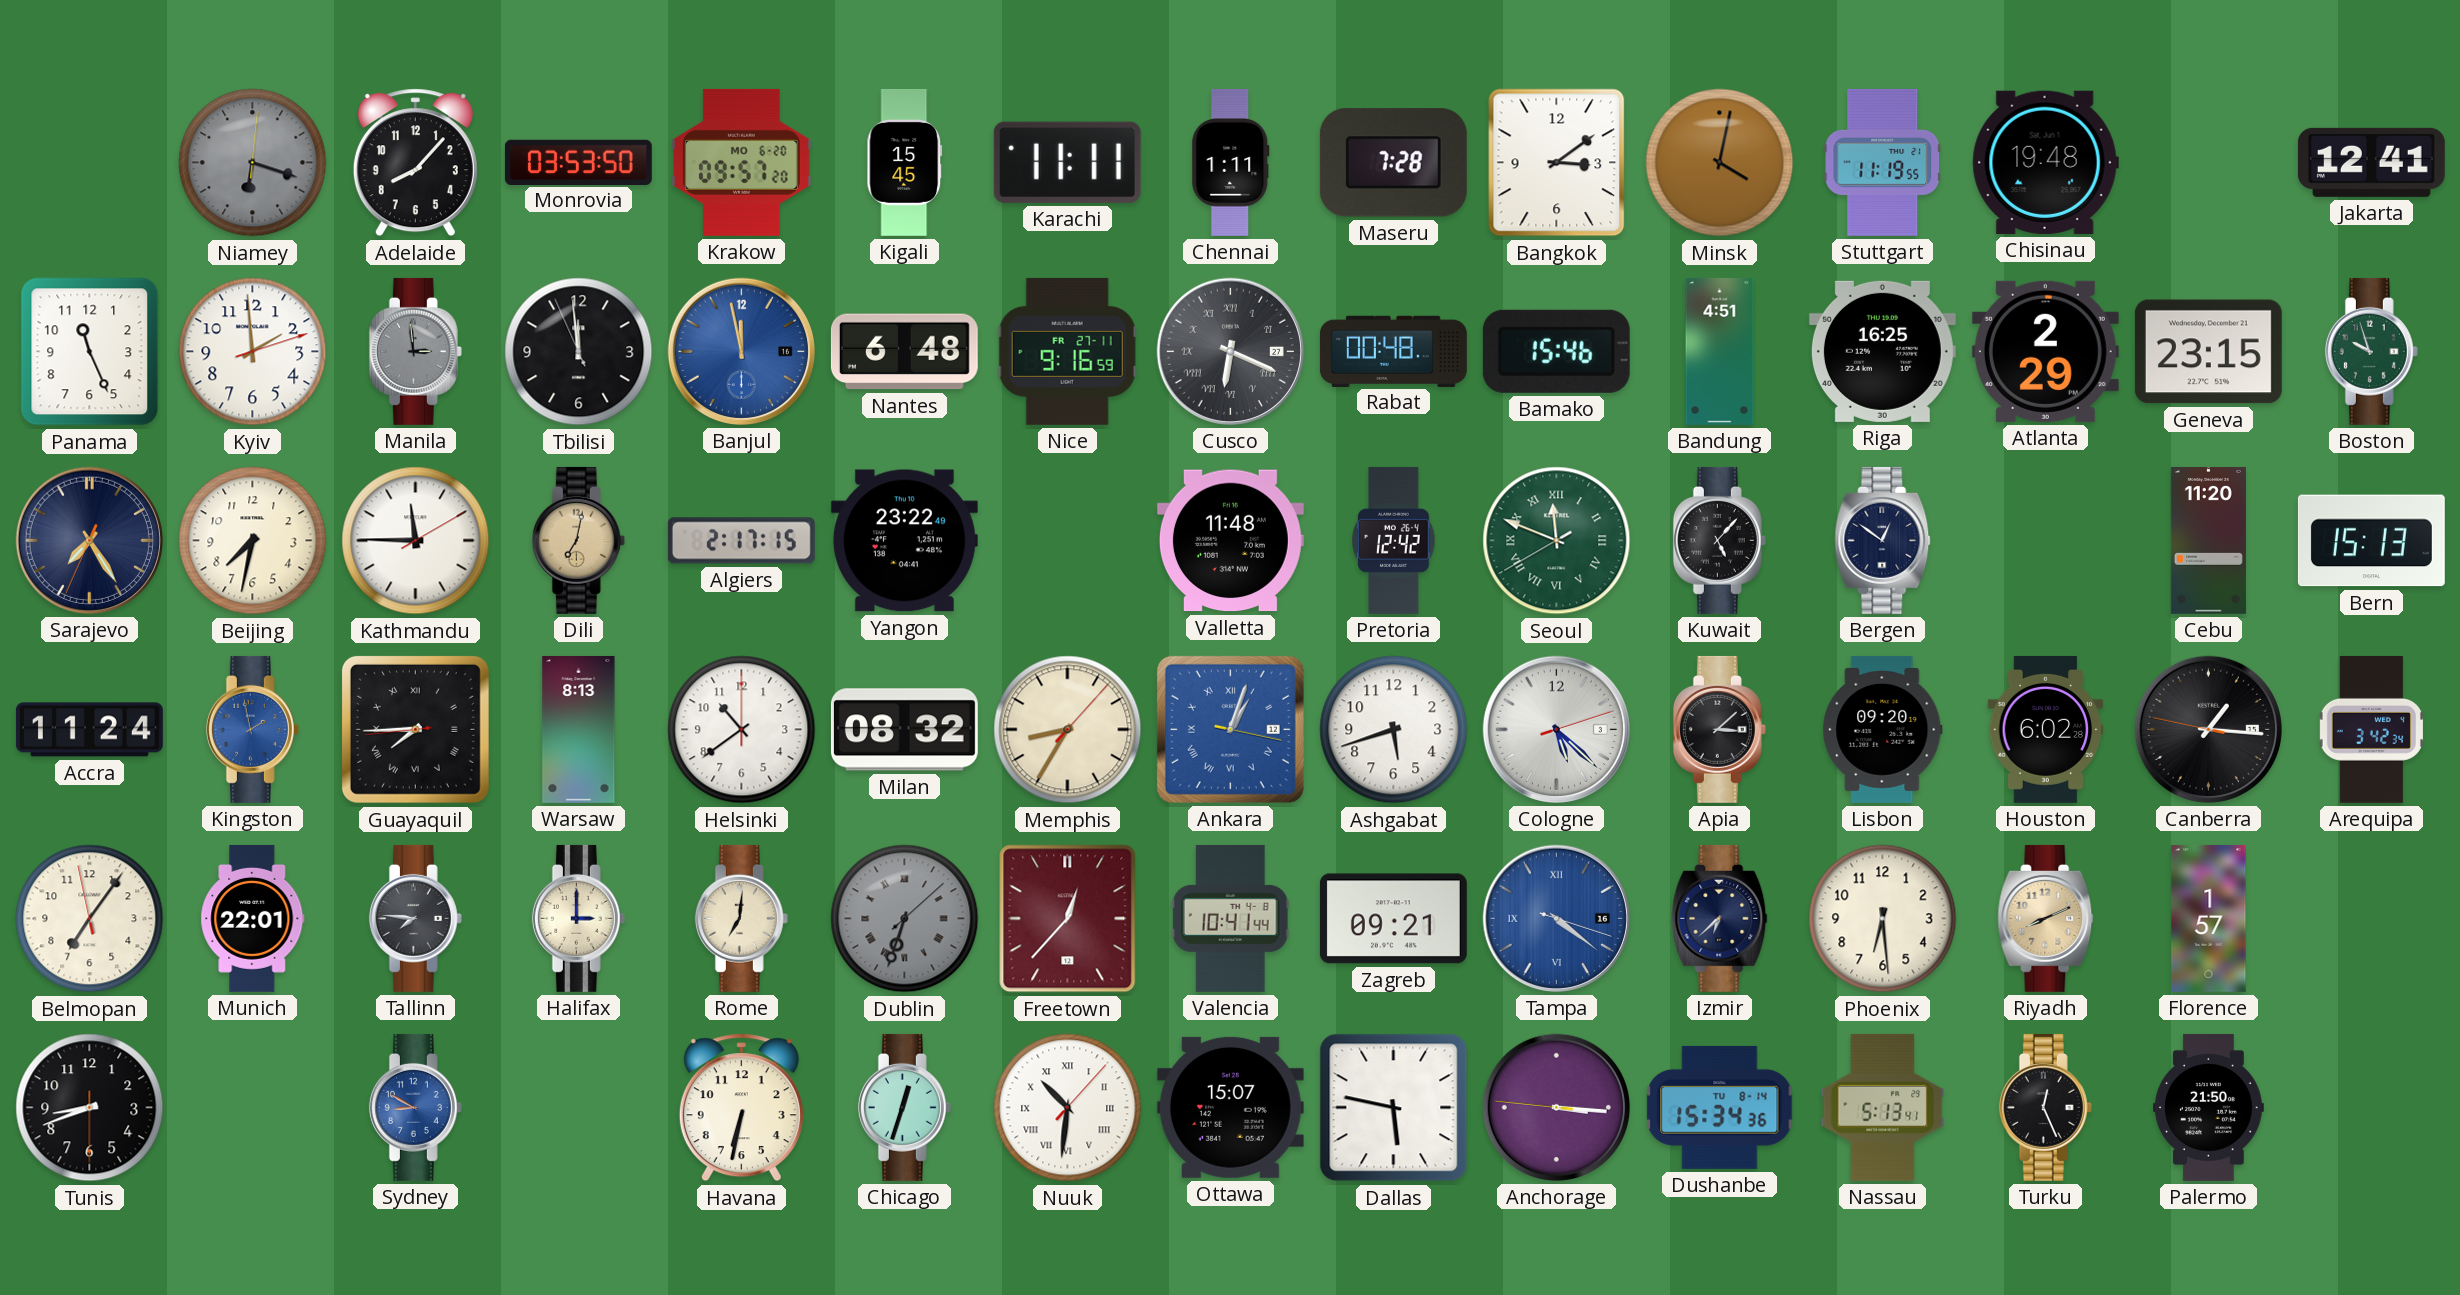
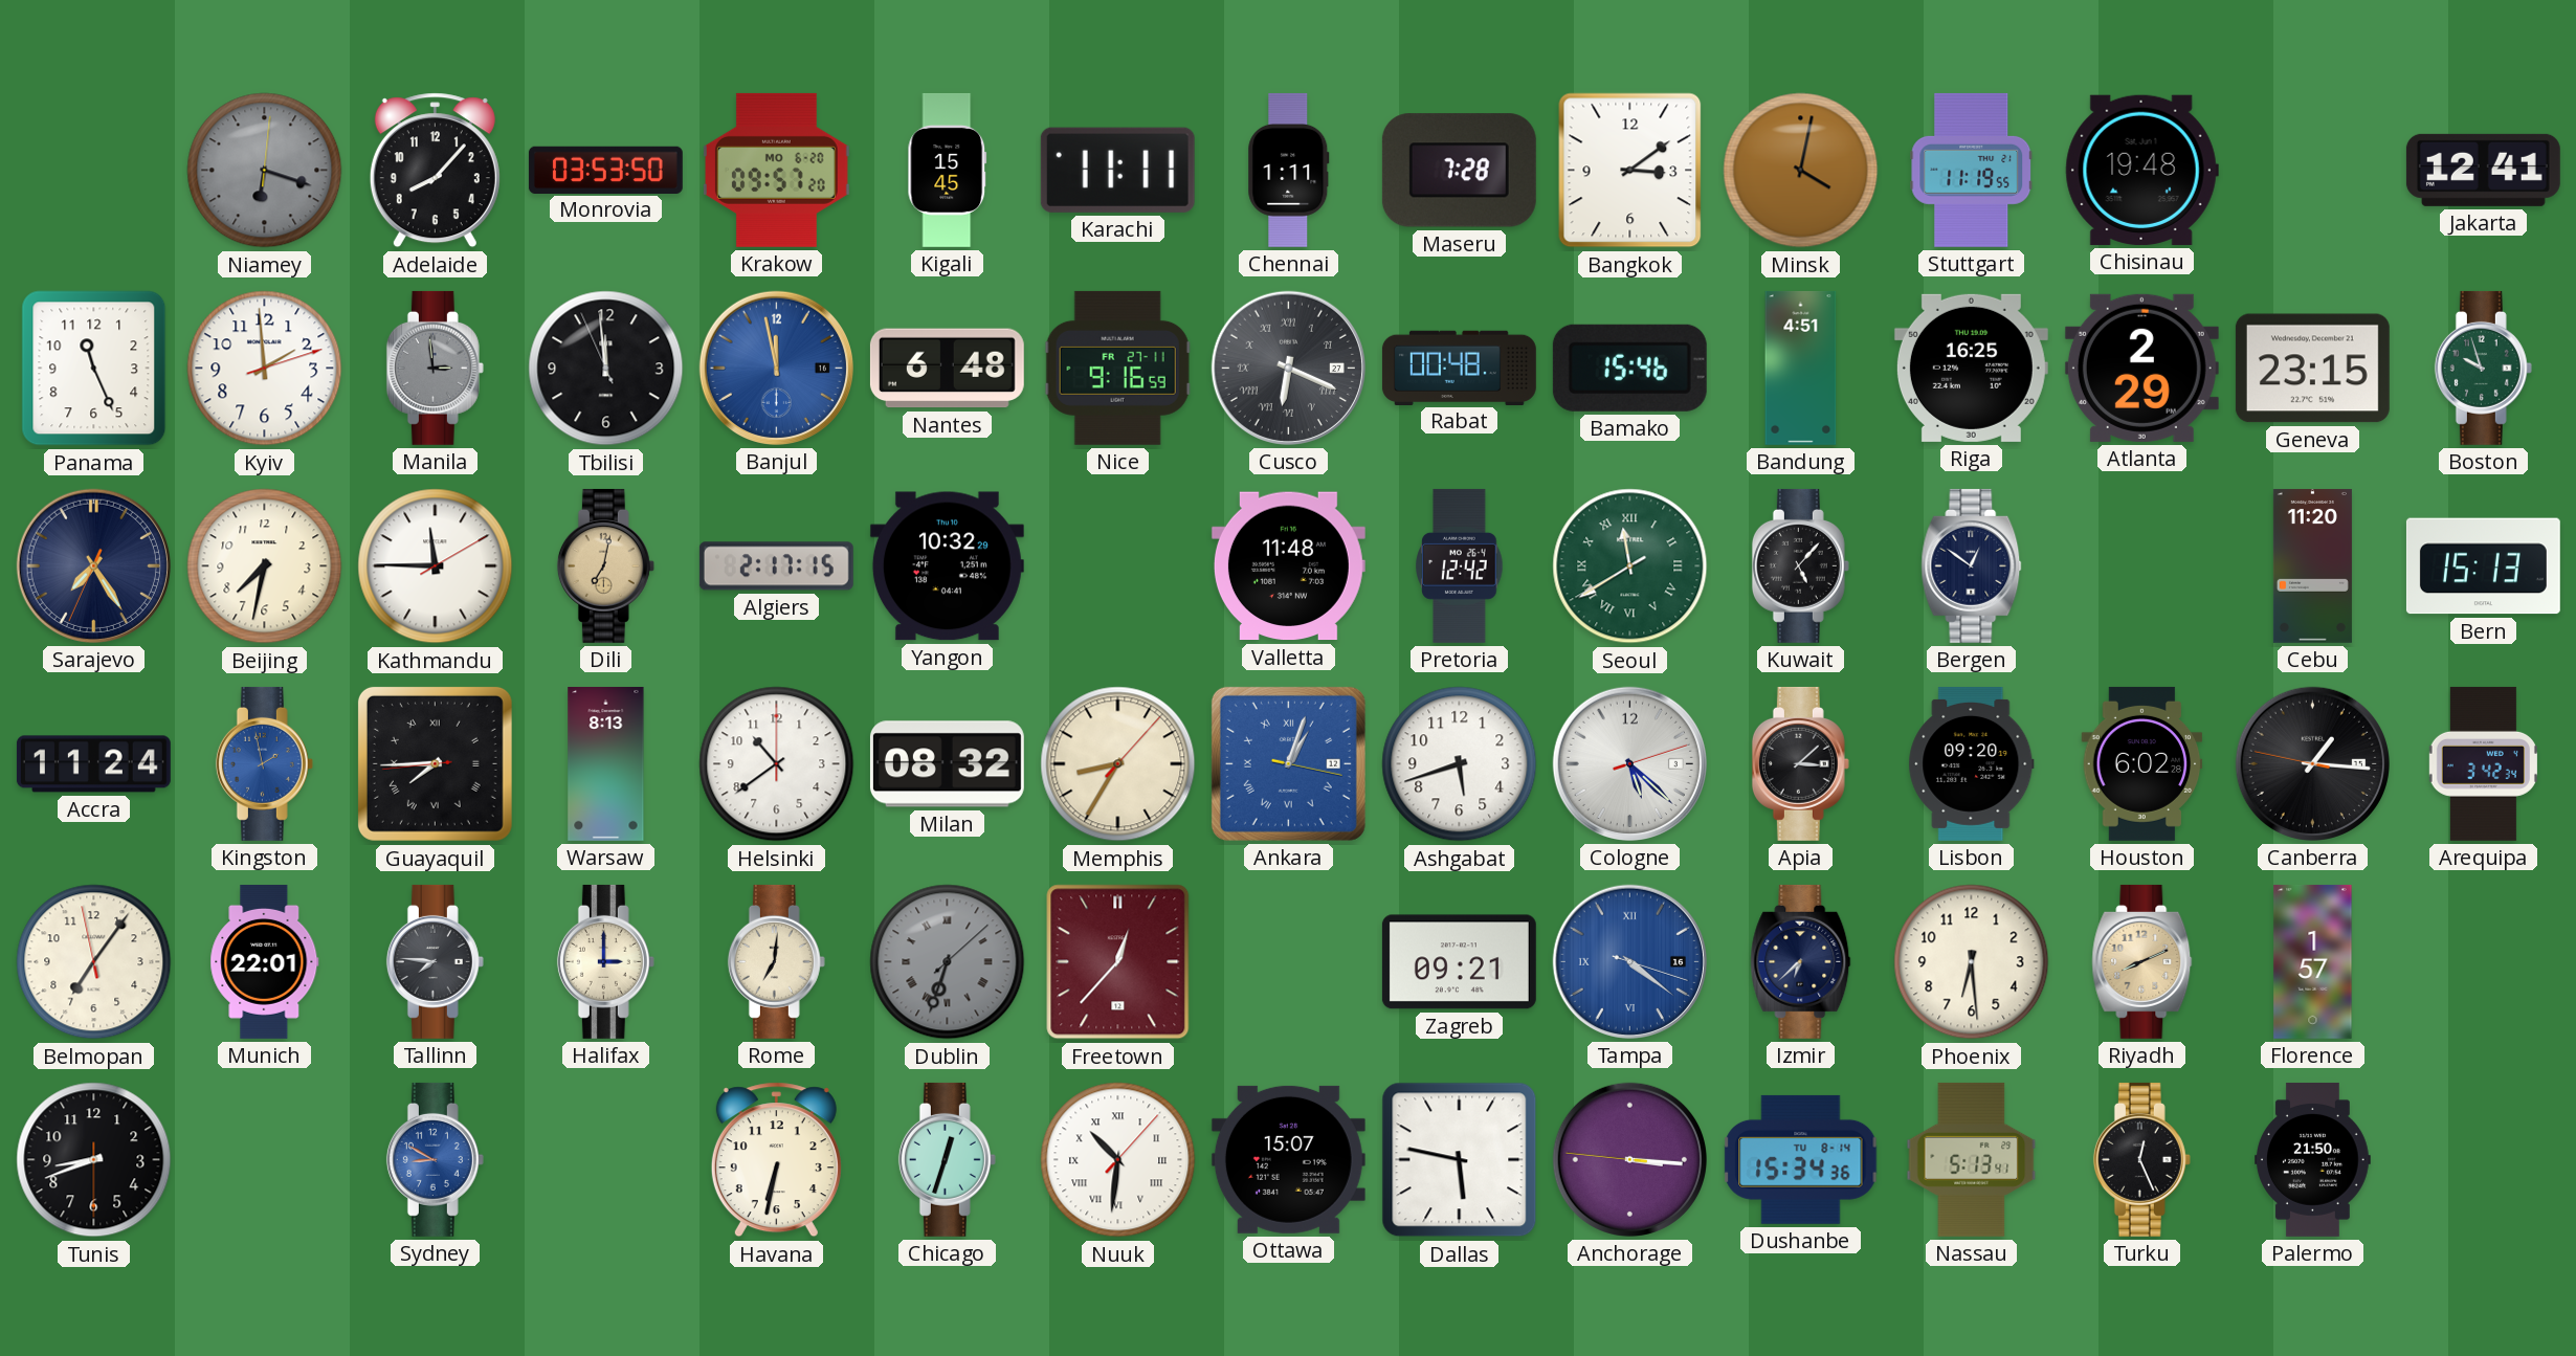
Yangon: 23:22 -> 10:32
Seoul: 11:48 -> 11:39
Valencia: 10:41 -> none
